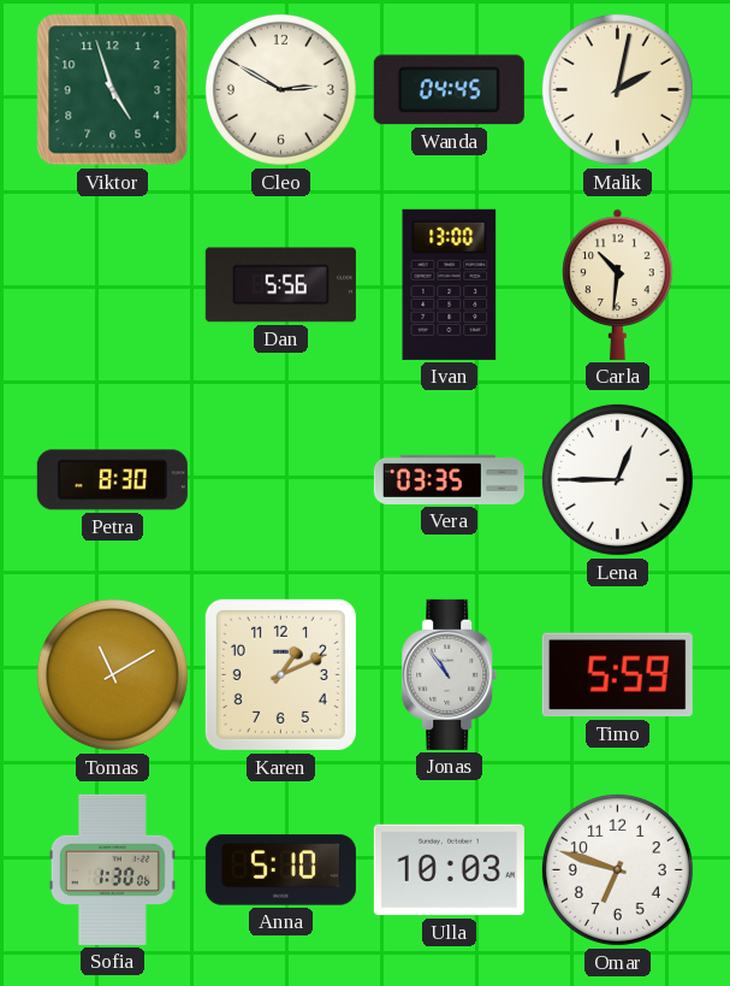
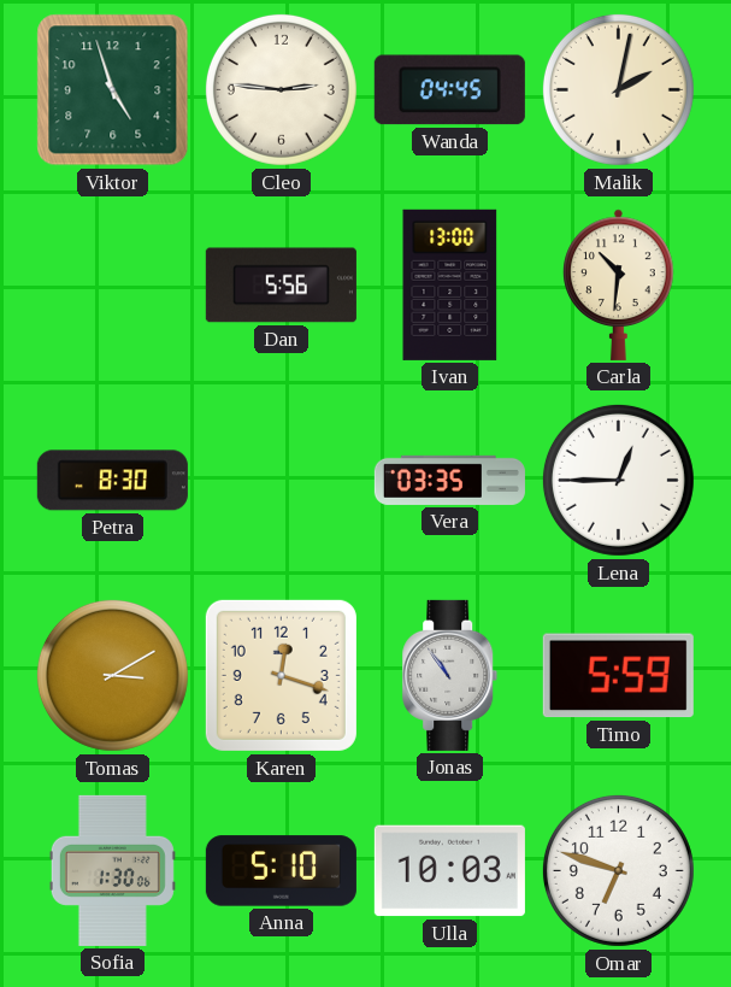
Cleo: 2:50 -> 2:46
Tomas: 11:10 -> 3:10
Karen: 1:11 -> 12:18
